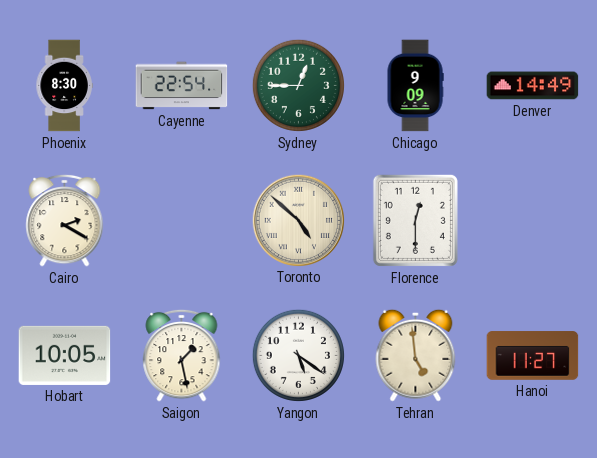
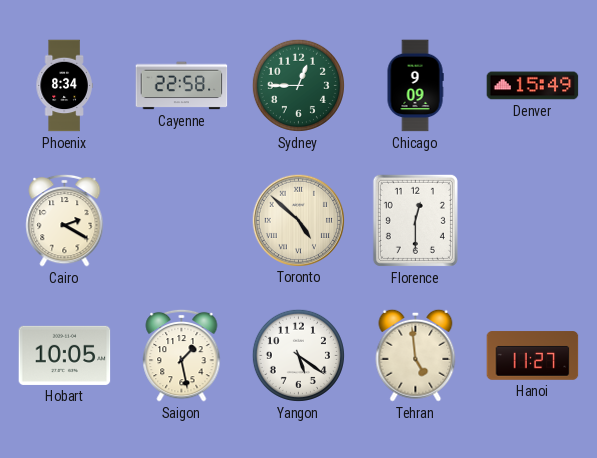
Phoenix: 8:30 -> 8:34
Cayenne: 22:54 -> 22:58
Denver: 14:49 -> 15:49
